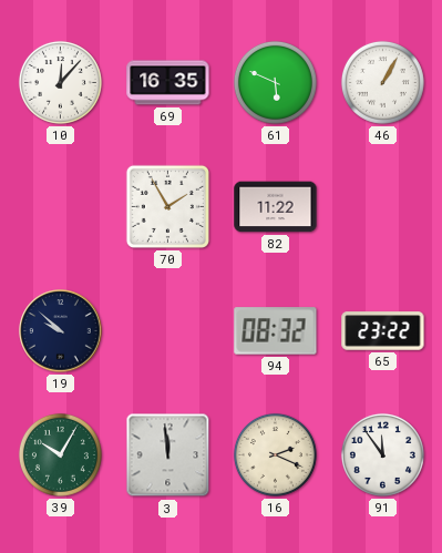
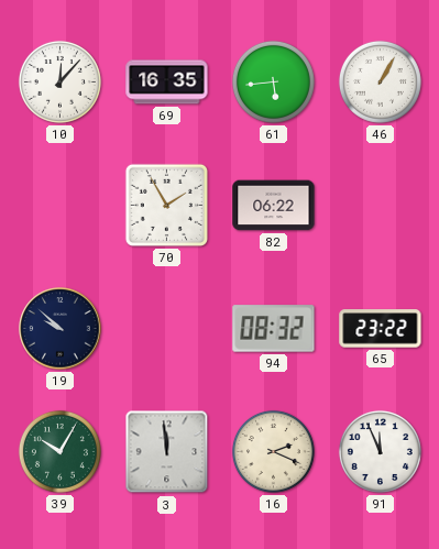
61: 5:49 -> 5:44
82: 11:22 -> 06:22
91: 11:54 -> 11:56
